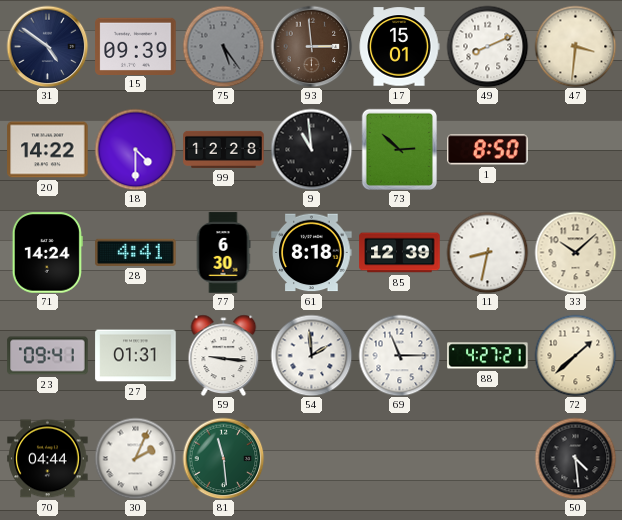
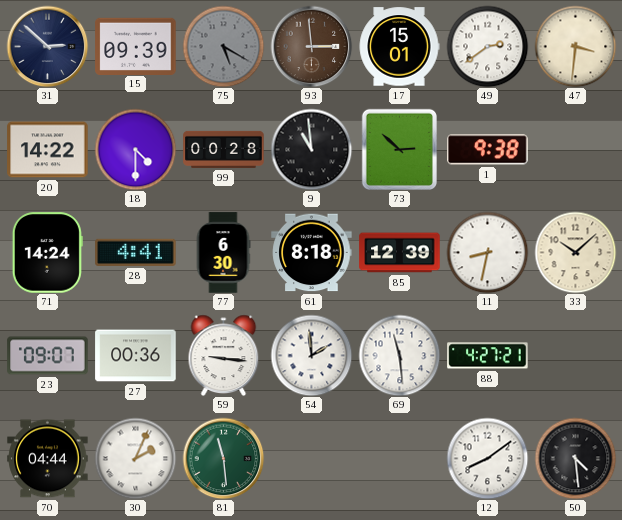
31: 4:51 -> 2:52
75: 5:24 -> 5:20
49: 8:11 -> 2:39
99: 12:28 -> 00:28
1: 8:50 -> 9:38
23: 09:41 -> 09:07
27: 01:31 -> 00:36
69: 11:15 -> 11:29
72: 1:38 -> none
12: none -> 8:09
